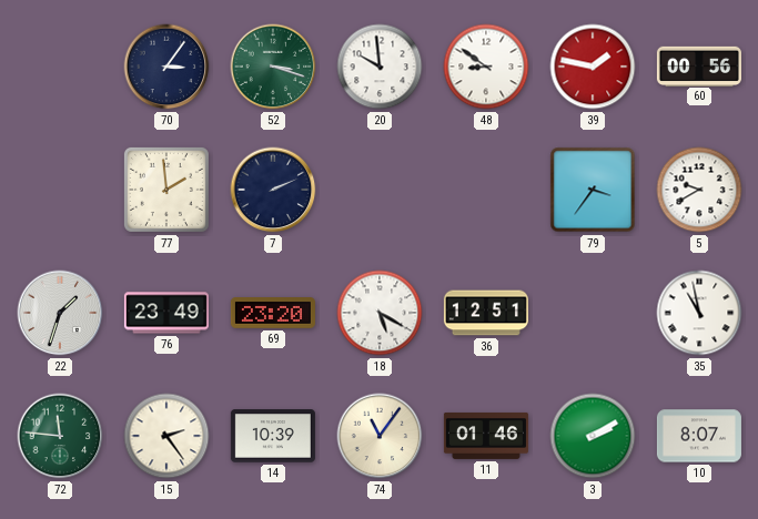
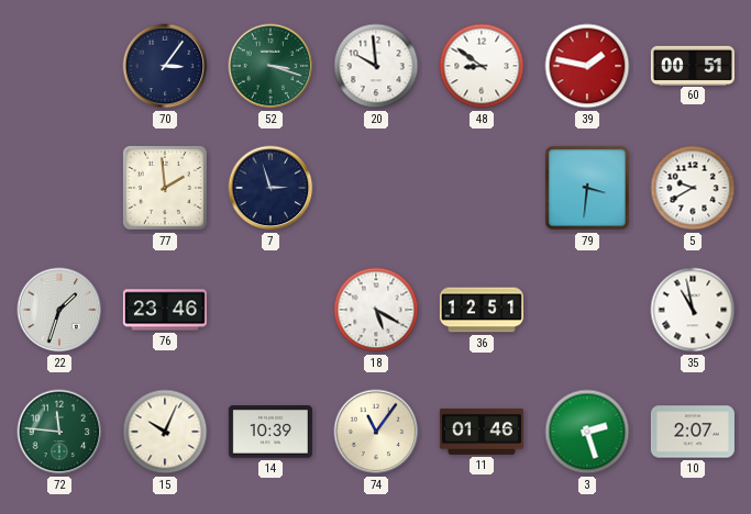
60: 00:56 -> 00:51
7: 2:11 -> 2:57
79: 3:36 -> 3:31
76: 23:49 -> 23:46
69: 23:20 -> none
15: 2:24 -> 10:04
3: 2:10 -> 2:27
10: 8:07 -> 2:07
